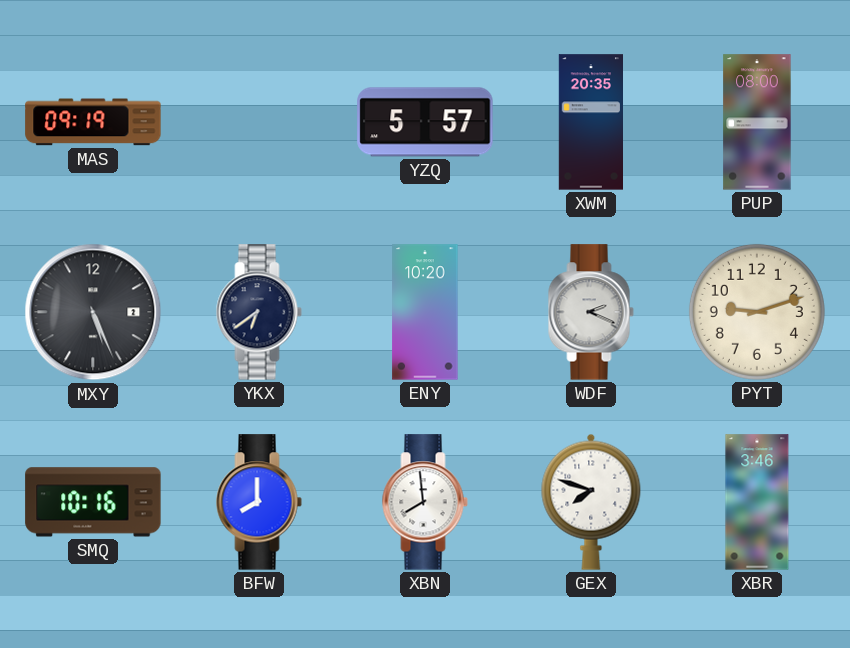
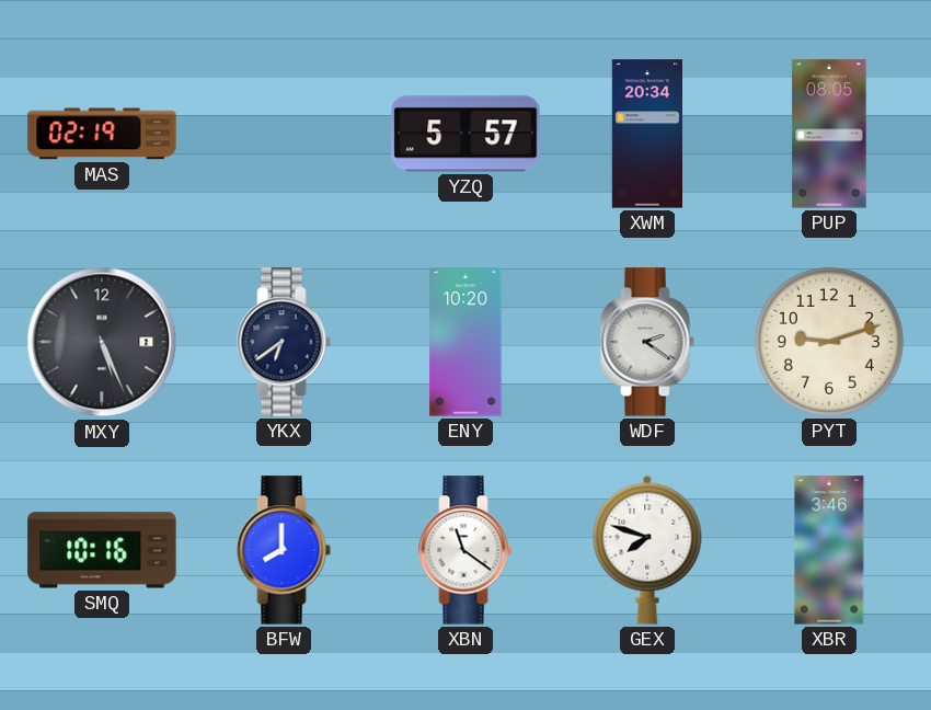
MAS: 09:19 -> 02:19
XWM: 20:35 -> 20:34
PUP: 08:00 -> 08:05
WDF: 2:19 -> 2:21
XBN: 7:59 -> 11:21
